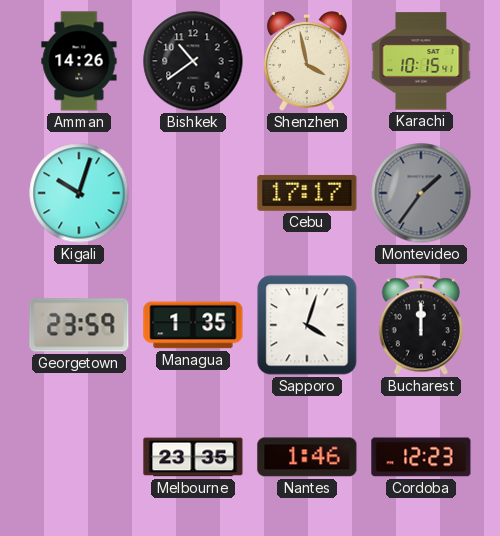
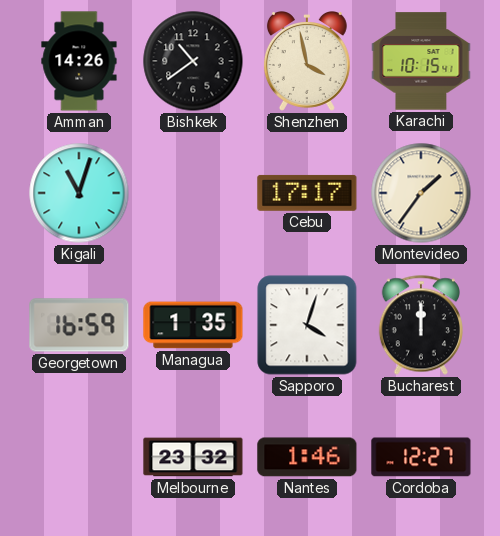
Kigali: 10:03 -> 11:03
Montevideo dial: grey -> cream
Georgetown: 23:59 -> 16:59
Melbourne: 23:35 -> 23:32
Cordoba: 12:23 -> 12:27
